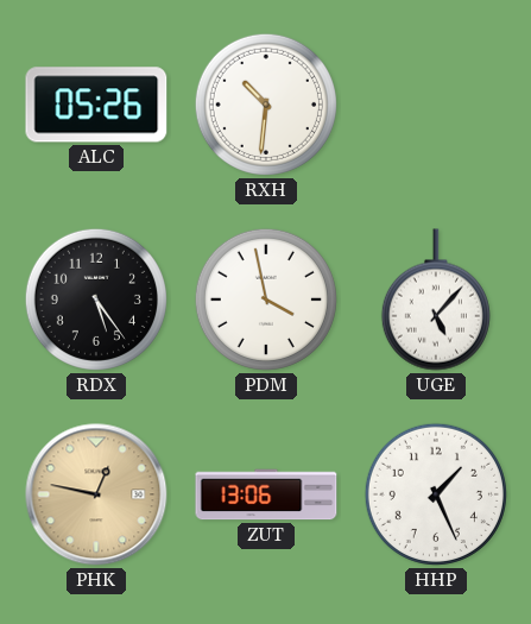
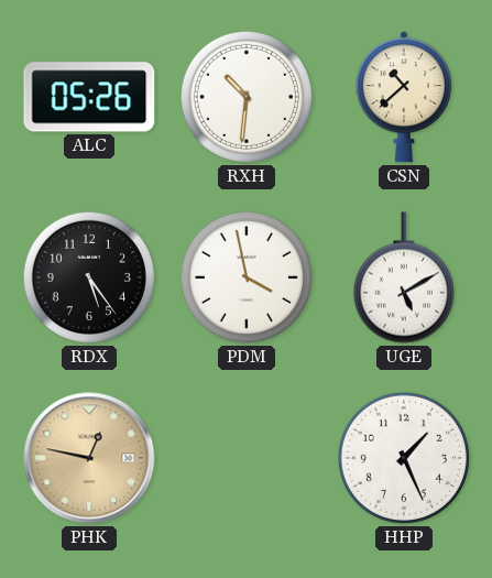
CSN: none -> 10:38
UGE: 5:07 -> 5:10
ZUT: 13:06 -> none
